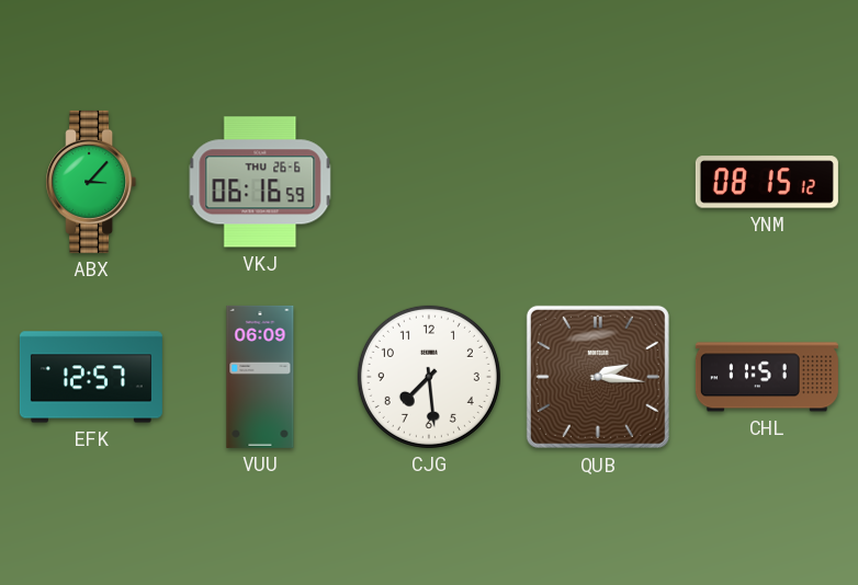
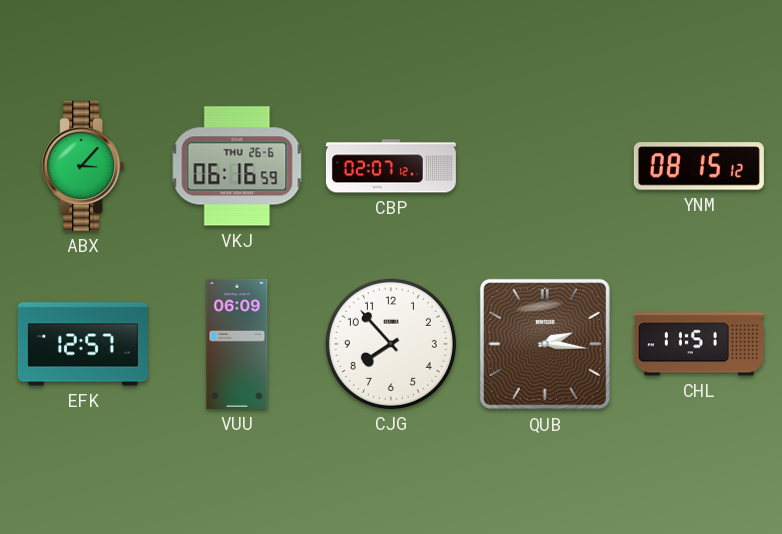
CBP: none -> 02:07
CJG: 7:29 -> 7:53
